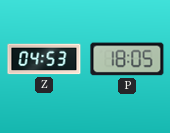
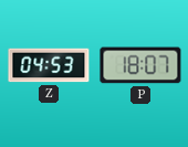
P: 18:05 -> 18:07
